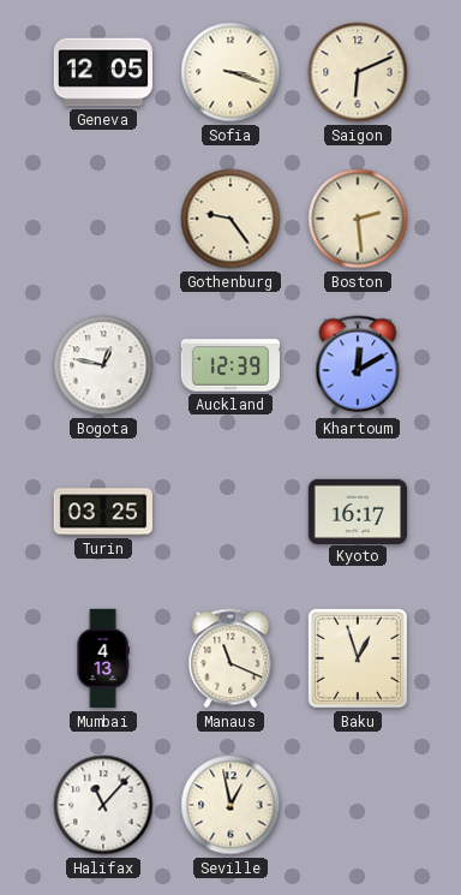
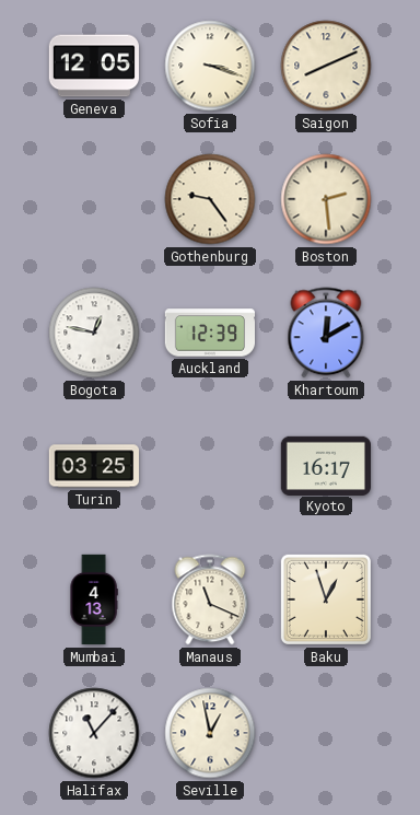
Saigon: 6:11 -> 8:11
